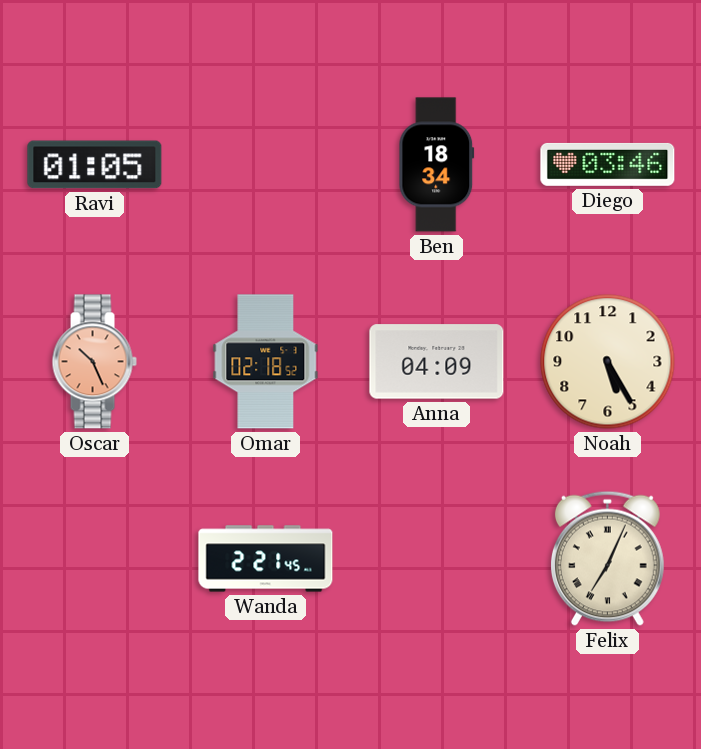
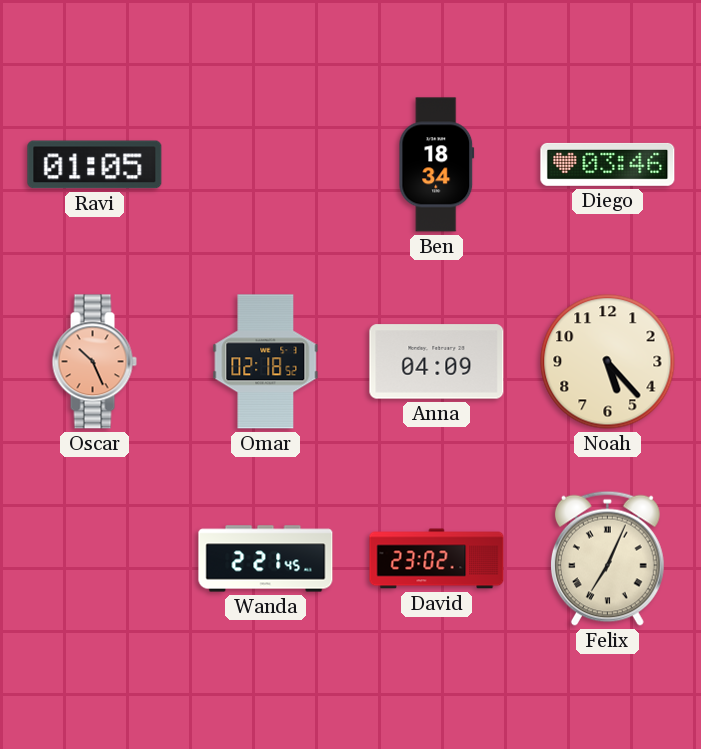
Noah: 5:25 -> 5:23
David: none -> 23:02
